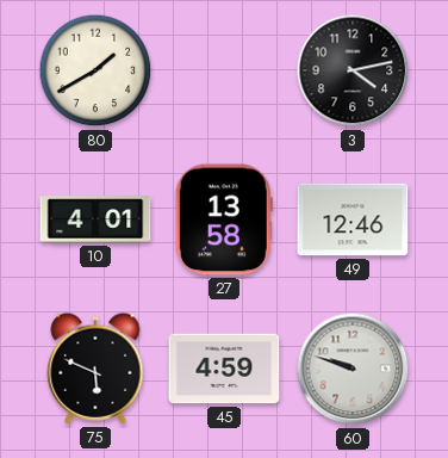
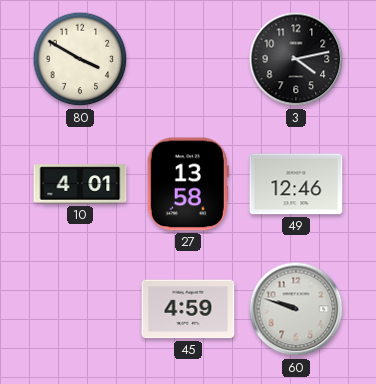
80: 1:40 -> 3:50
75: 5:49 -> none
